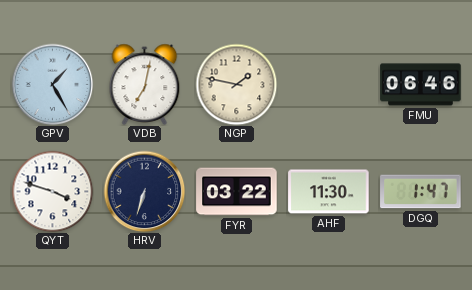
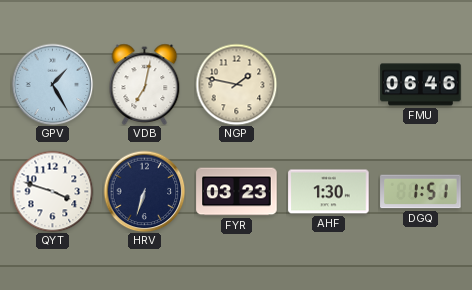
FYR: 03:22 -> 03:23
AHF: 11:30 -> 1:30
DGQ: 1:47 -> 1:51
